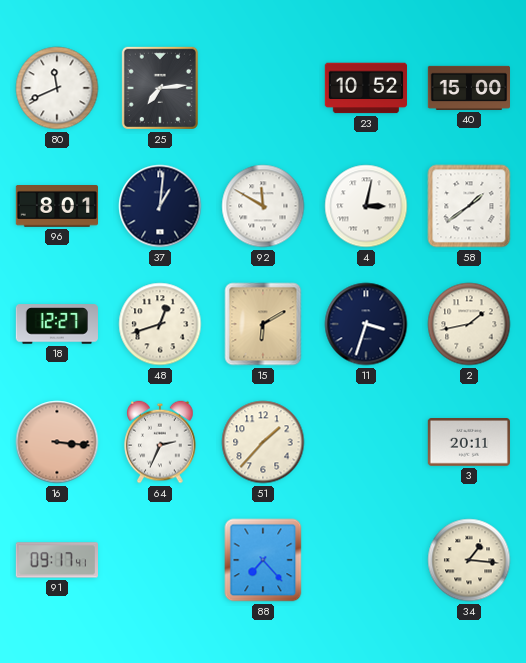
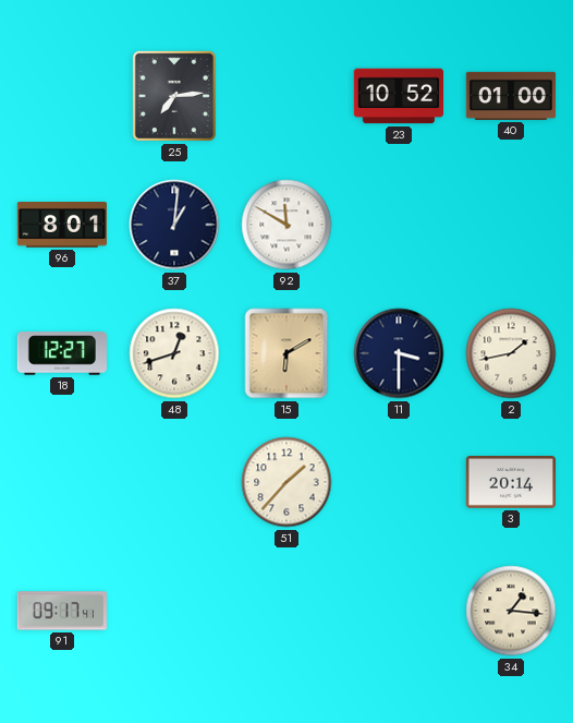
80: 11:41 -> none
40: 15:00 -> 01:00
4: 3:02 -> none
58: 1:39 -> none
11: 3:33 -> 3:30
16: 3:16 -> none
64: 2:34 -> none
3: 20:11 -> 20:14
88: 7:23 -> none
